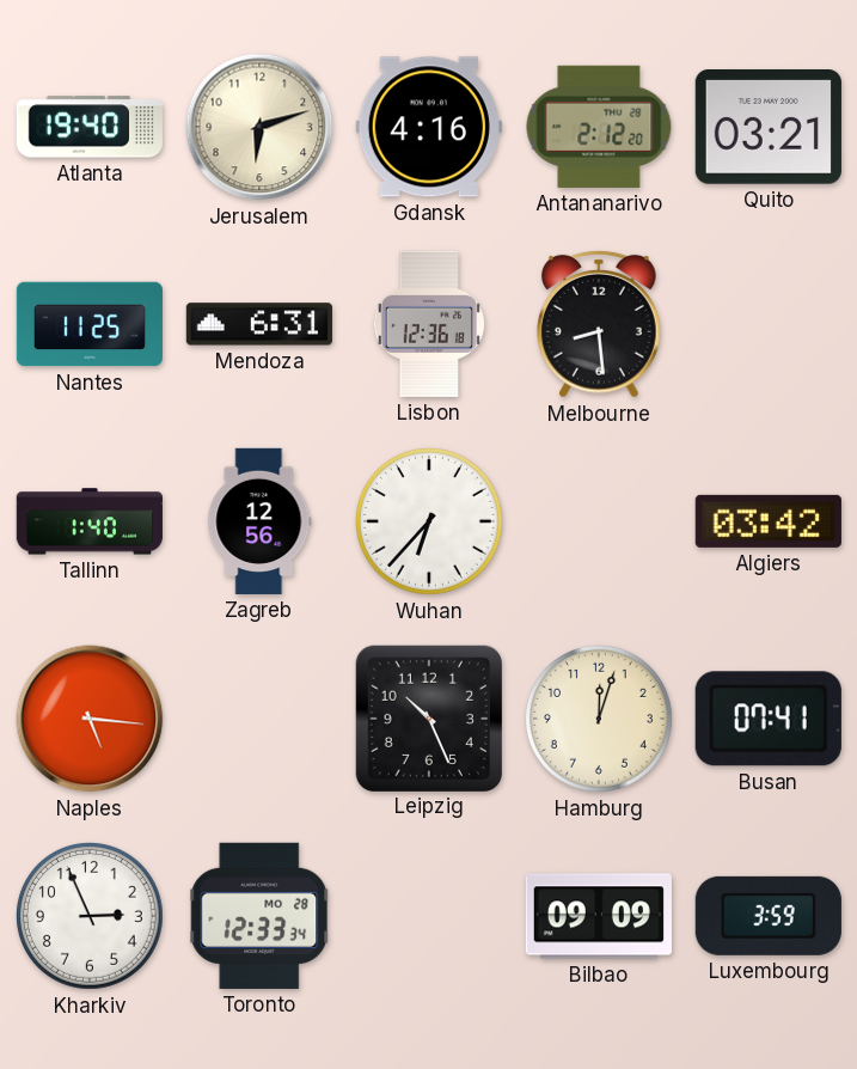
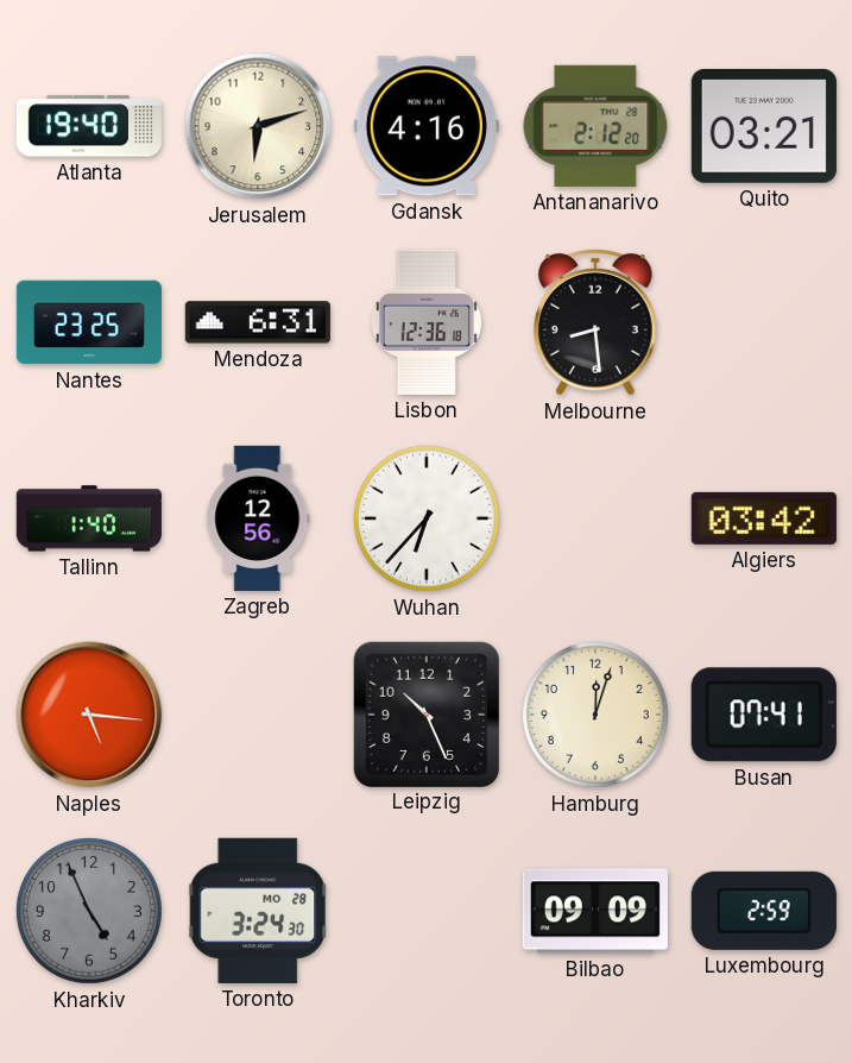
Nantes: 11:25 -> 23:25
Kharkiv: 2:56 -> 4:56
Kharkiv dial: white -> grey
Toronto: 12:33 -> 3:24
Luxembourg: 3:59 -> 2:59
